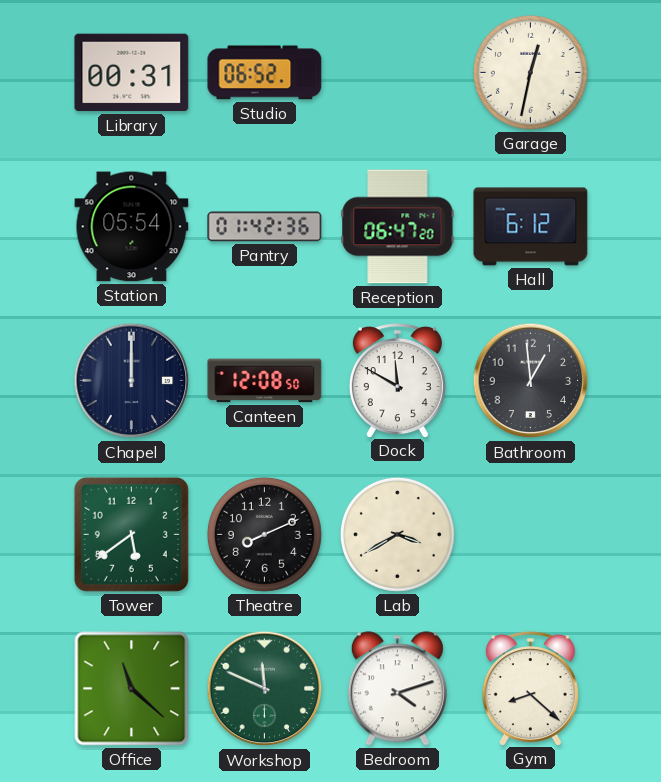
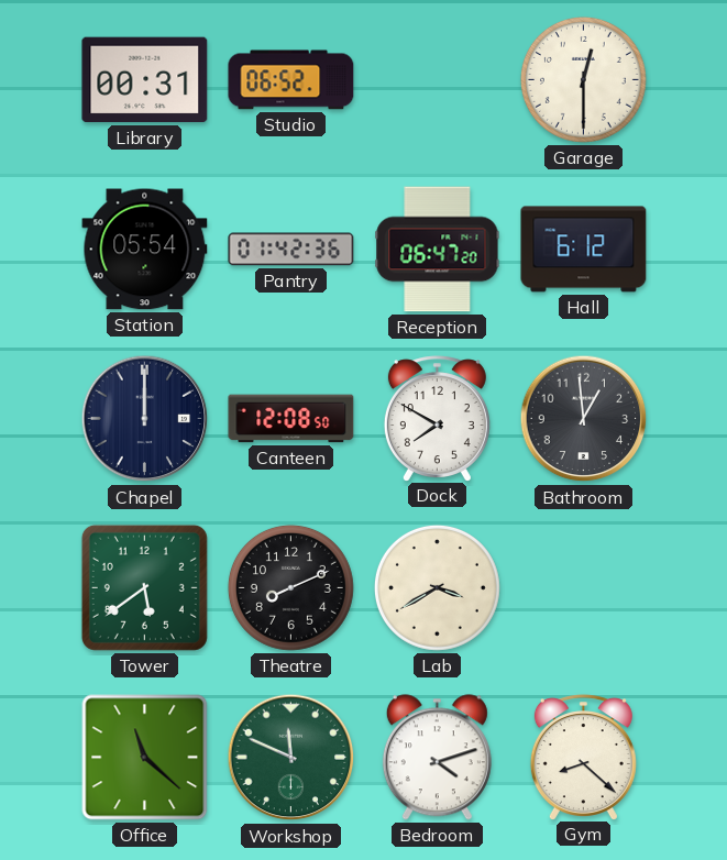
Garage: 12:32 -> 12:30
Dock: 11:50 -> 7:50
